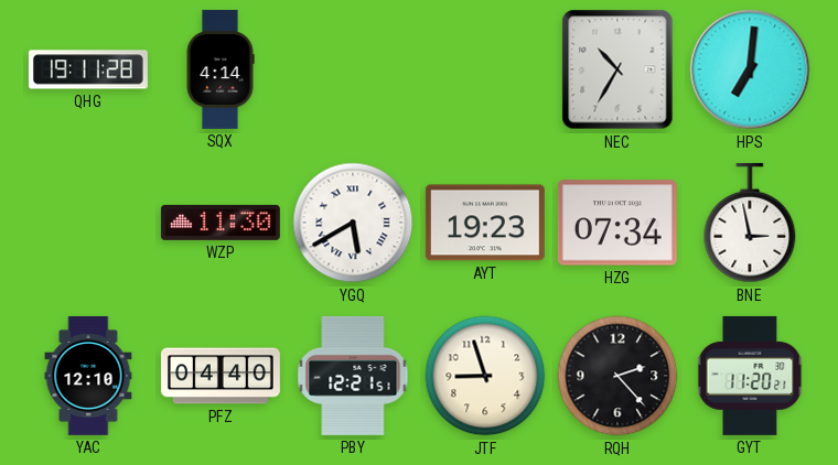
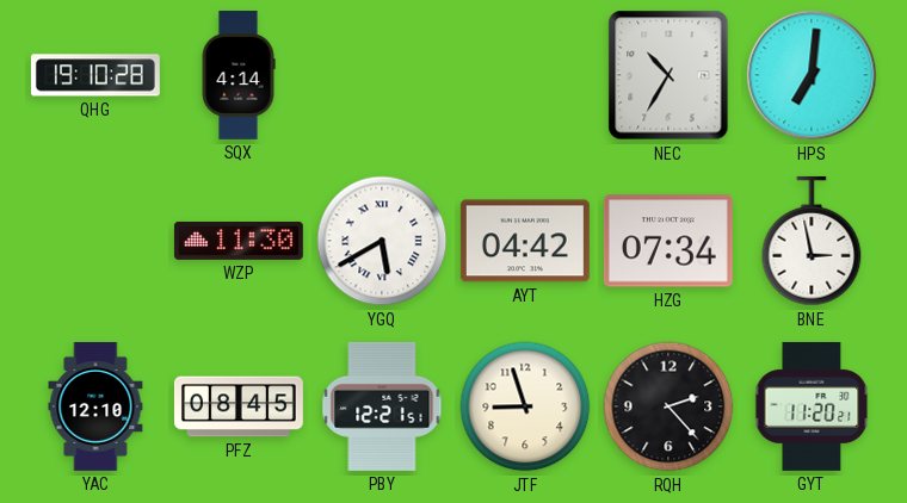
QHG: 19:11 -> 19:10
AYT: 19:23 -> 04:42
PFZ: 04:40 -> 08:45
